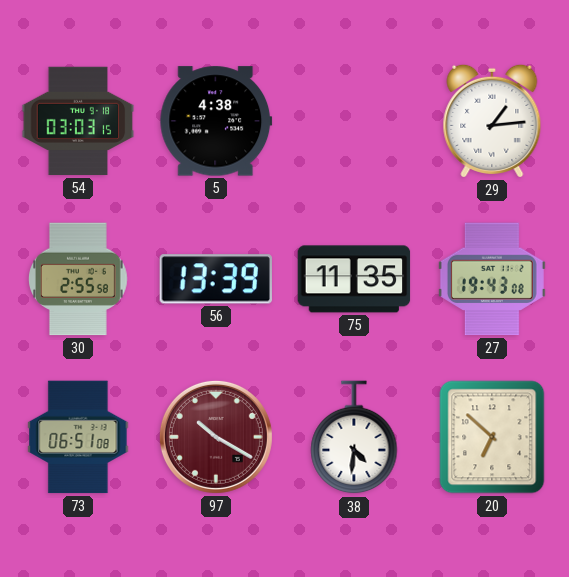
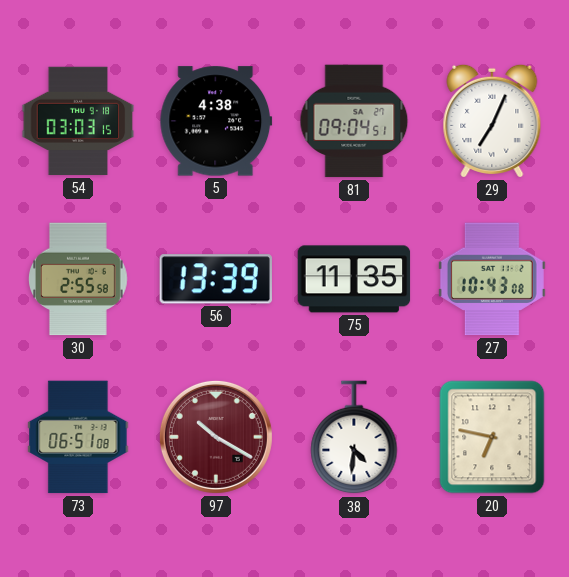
81: none -> 09:04
29: 1:14 -> 7:04
27: 19:43 -> 10:43
20: 6:52 -> 6:47
